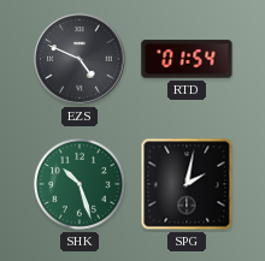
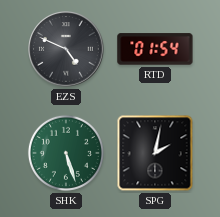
SHK: 10:27 -> 5:27
